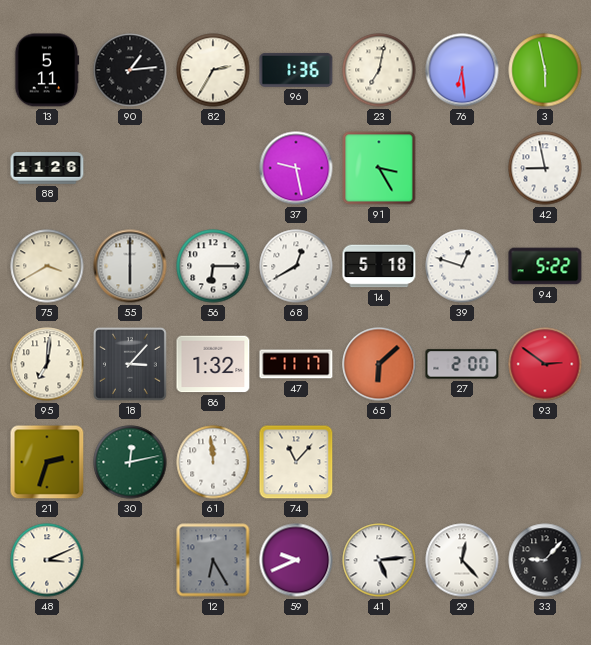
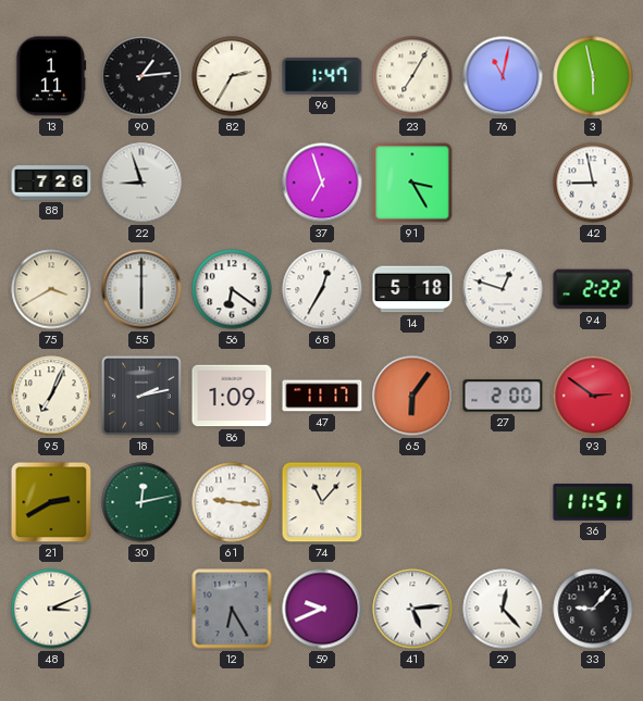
13: 5:11 -> 1:11
96: 1:36 -> 1:47
23: 7:02 -> 7:05
76: 6:29 -> 11:02
88: 11:26 -> 7:26
22: none -> 8:57
37: 9:28 -> 6:57
56: 6:15 -> 6:21
68: 12:40 -> 12:35
94: 5:22 -> 2:22
95: 7:01 -> 7:04
18: 3:07 -> 2:13
86: 1:32 -> 1:09
65: 6:08 -> 6:06
21: 2:33 -> 2:40
61: 11:59 -> 9:16
36: none -> 11:51
